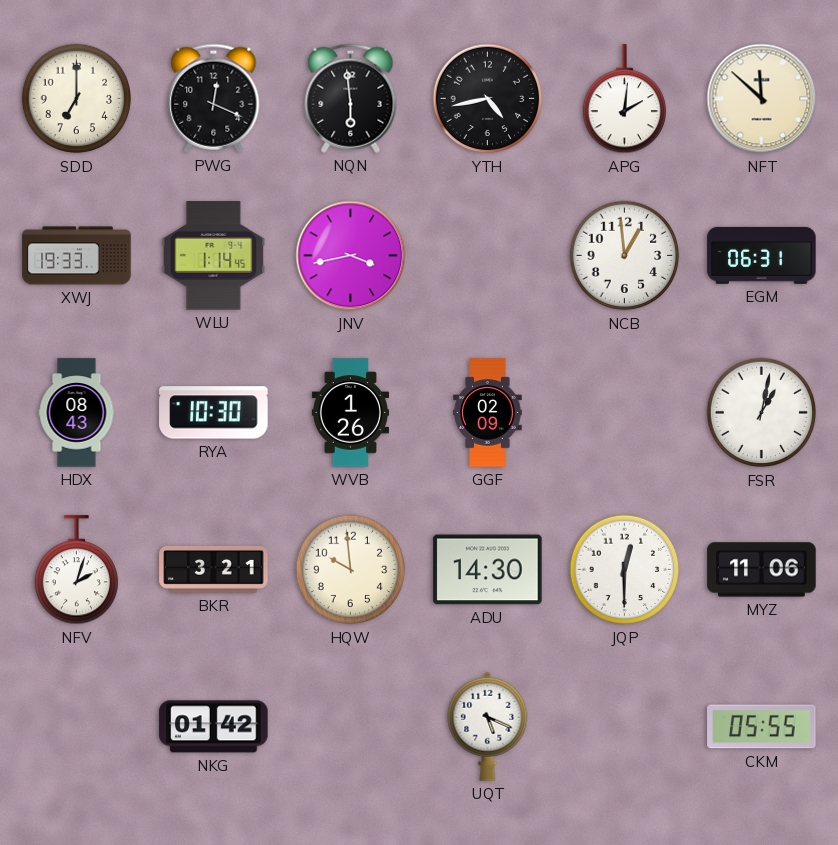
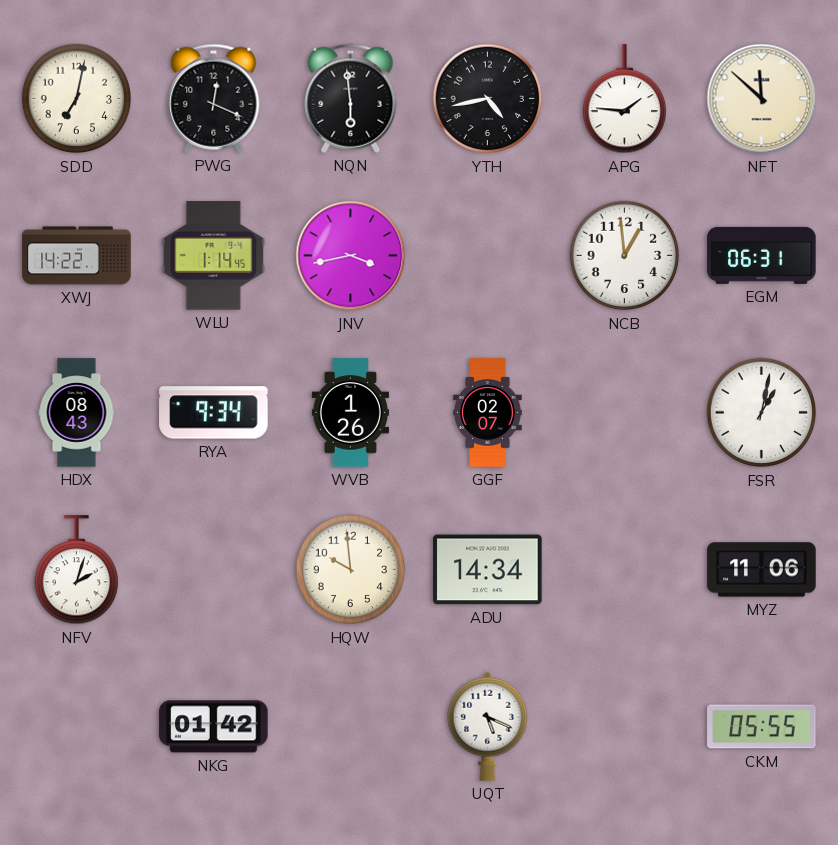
SDD: 7:00 -> 7:02
APG: 2:01 -> 1:46
XWJ: 19:33 -> 14:22
RYA: 10:30 -> 9:34
GGF: 02:09 -> 02:07
BKR: 3:21 -> none
ADU: 14:30 -> 14:34
JQP: 12:30 -> none
